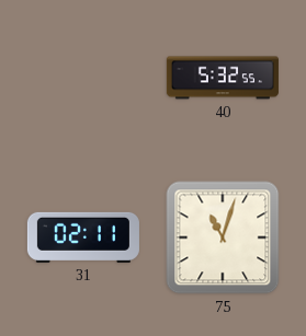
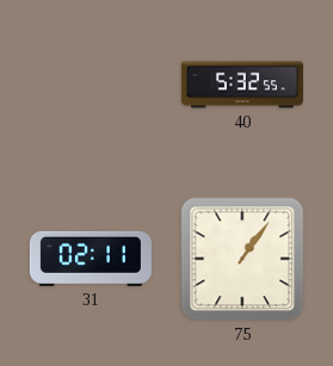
75: 11:03 -> 1:06
